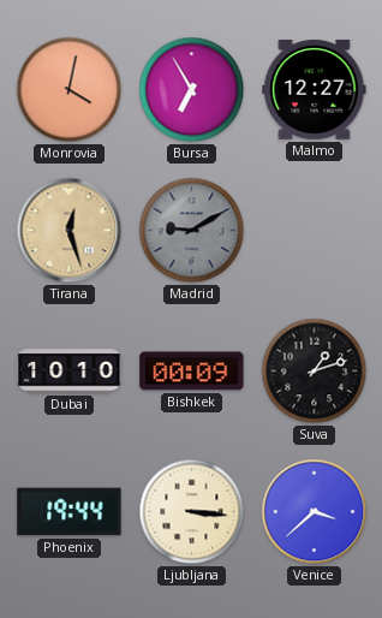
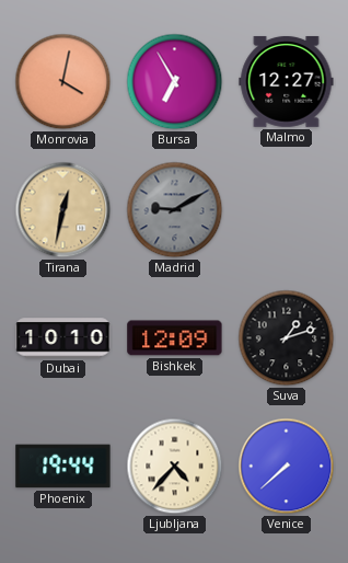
Tirana: 12:27 -> 12:32
Bishkek: 00:09 -> 12:09
Ljubljana: 3:16 -> 4:37
Venice: 3:38 -> 7:38
